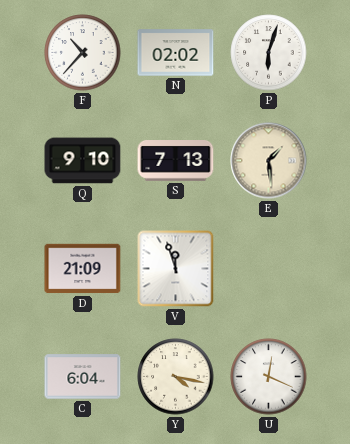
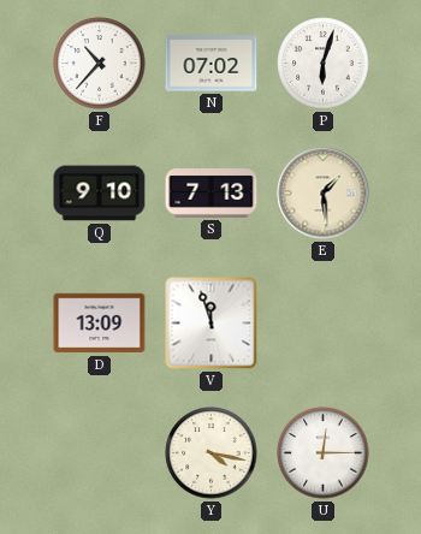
N: 02:02 -> 07:02
D: 21:09 -> 13:09
C: 6:04 -> none
U: 12:19 -> 12:15
